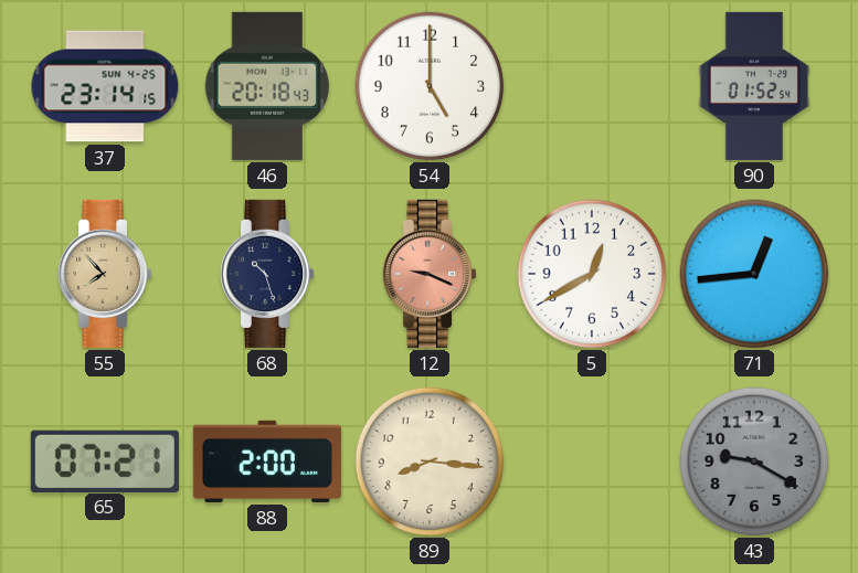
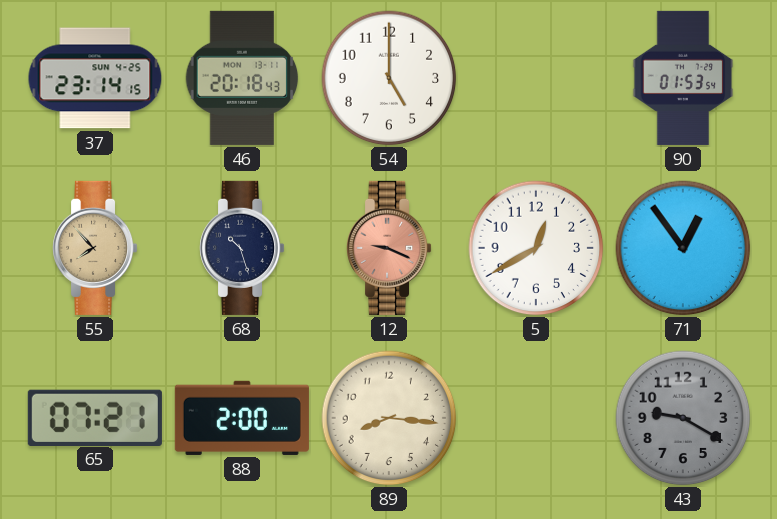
90: 01:52 -> 01:53
71: 12:44 -> 12:54
